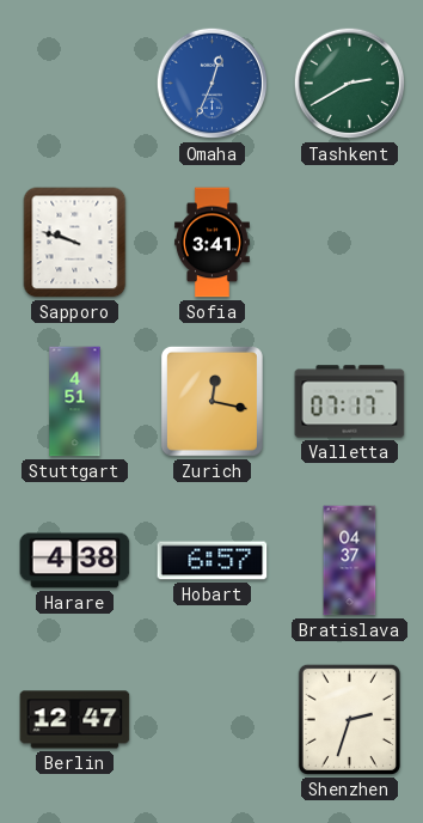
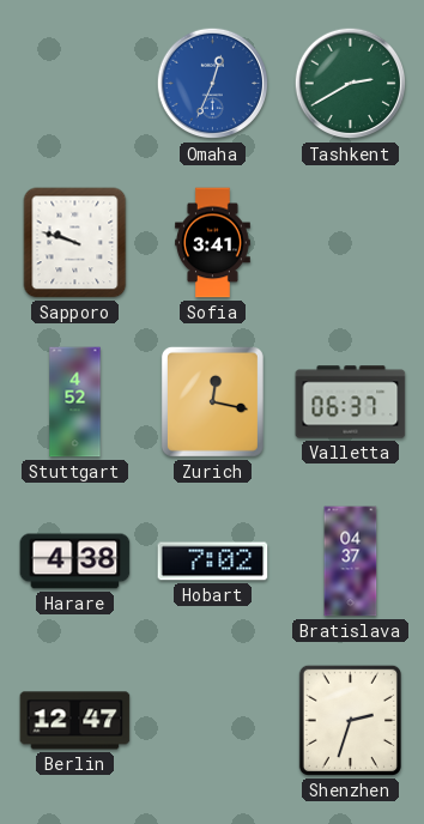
Stuttgart: 4:51 -> 4:52
Valletta: 07:17 -> 06:37
Hobart: 6:57 -> 7:02
